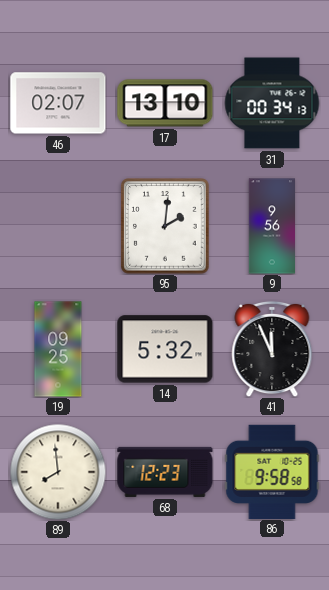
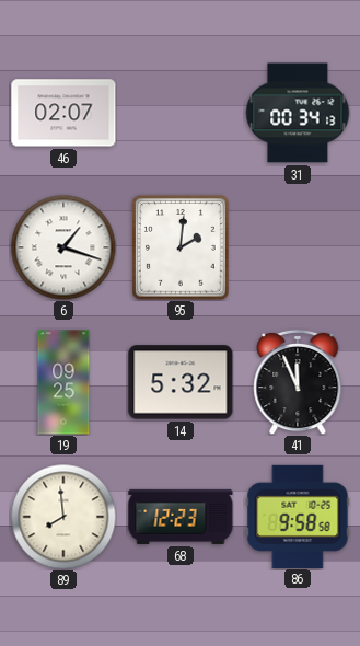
17: 13:10 -> none
6: none -> 1:18
9: 9:56 -> none
